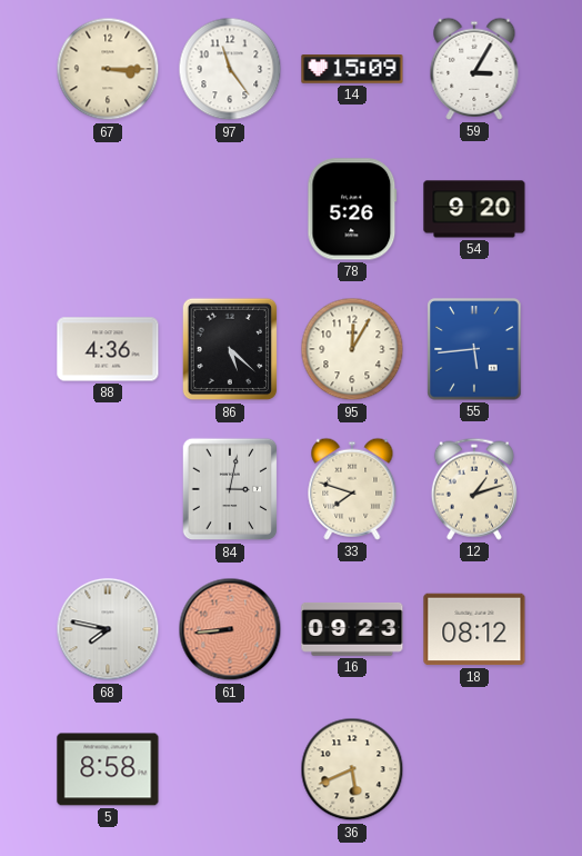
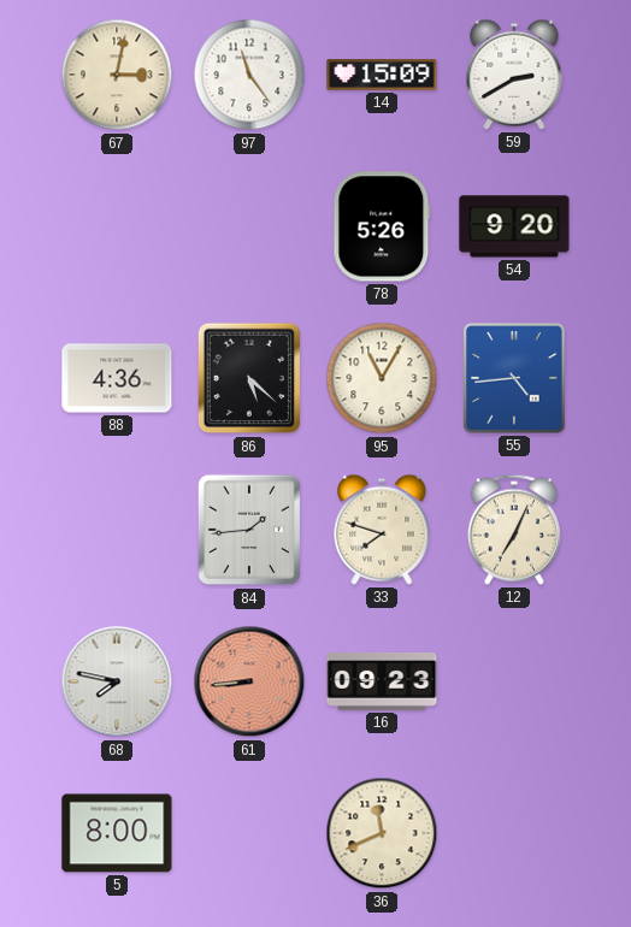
67: 3:15 -> 3:02
59: 3:05 -> 2:40
95: 12:05 -> 11:05
55: 5:44 -> 4:44
84: 3:02 -> 1:44
12: 1:12 -> 7:04
18: 08:12 -> none
5: 8:58 -> 8:00
36: 5:41 -> 11:41
